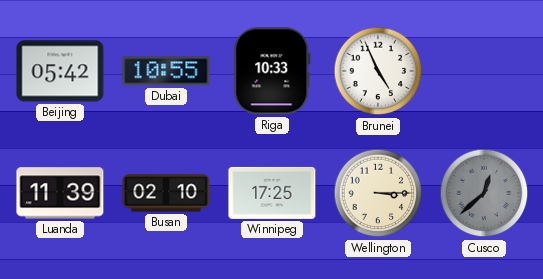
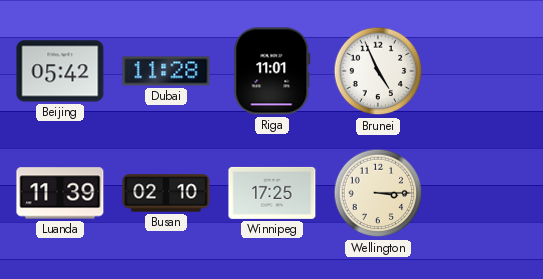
Dubai: 10:55 -> 11:28
Riga: 10:33 -> 11:01
Cusco: 12:38 -> none
